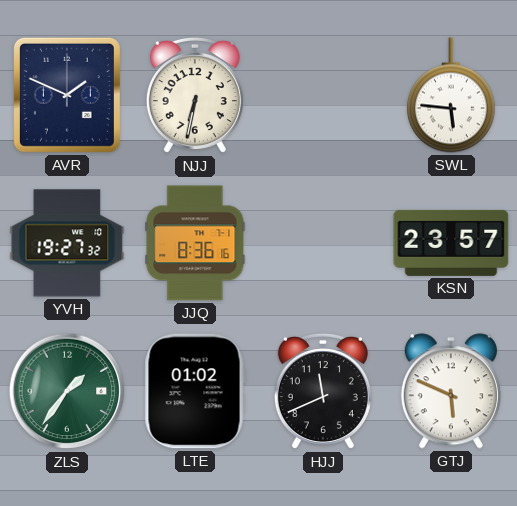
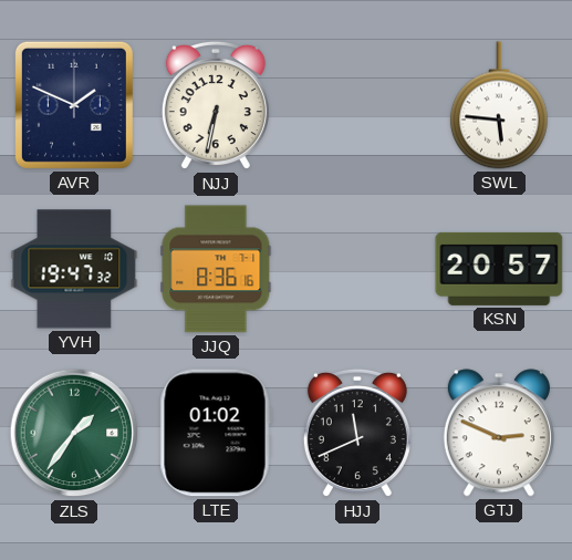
YVH: 19:27 -> 19:47
KSN: 23:57 -> 20:57
GTJ: 5:49 -> 2:49
